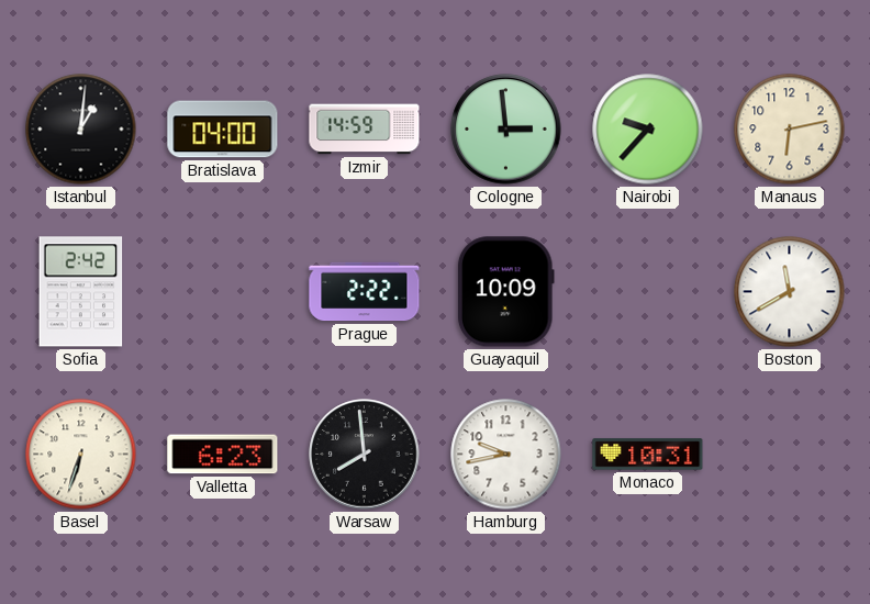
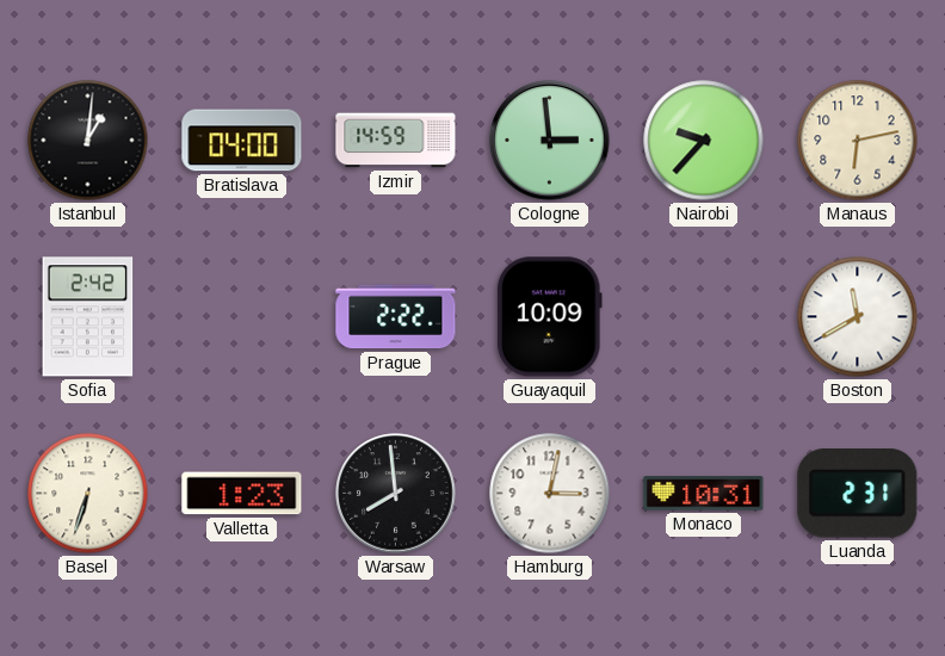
Valletta: 6:23 -> 1:23
Hamburg: 9:43 -> 3:02
Luanda: none -> 2:31
